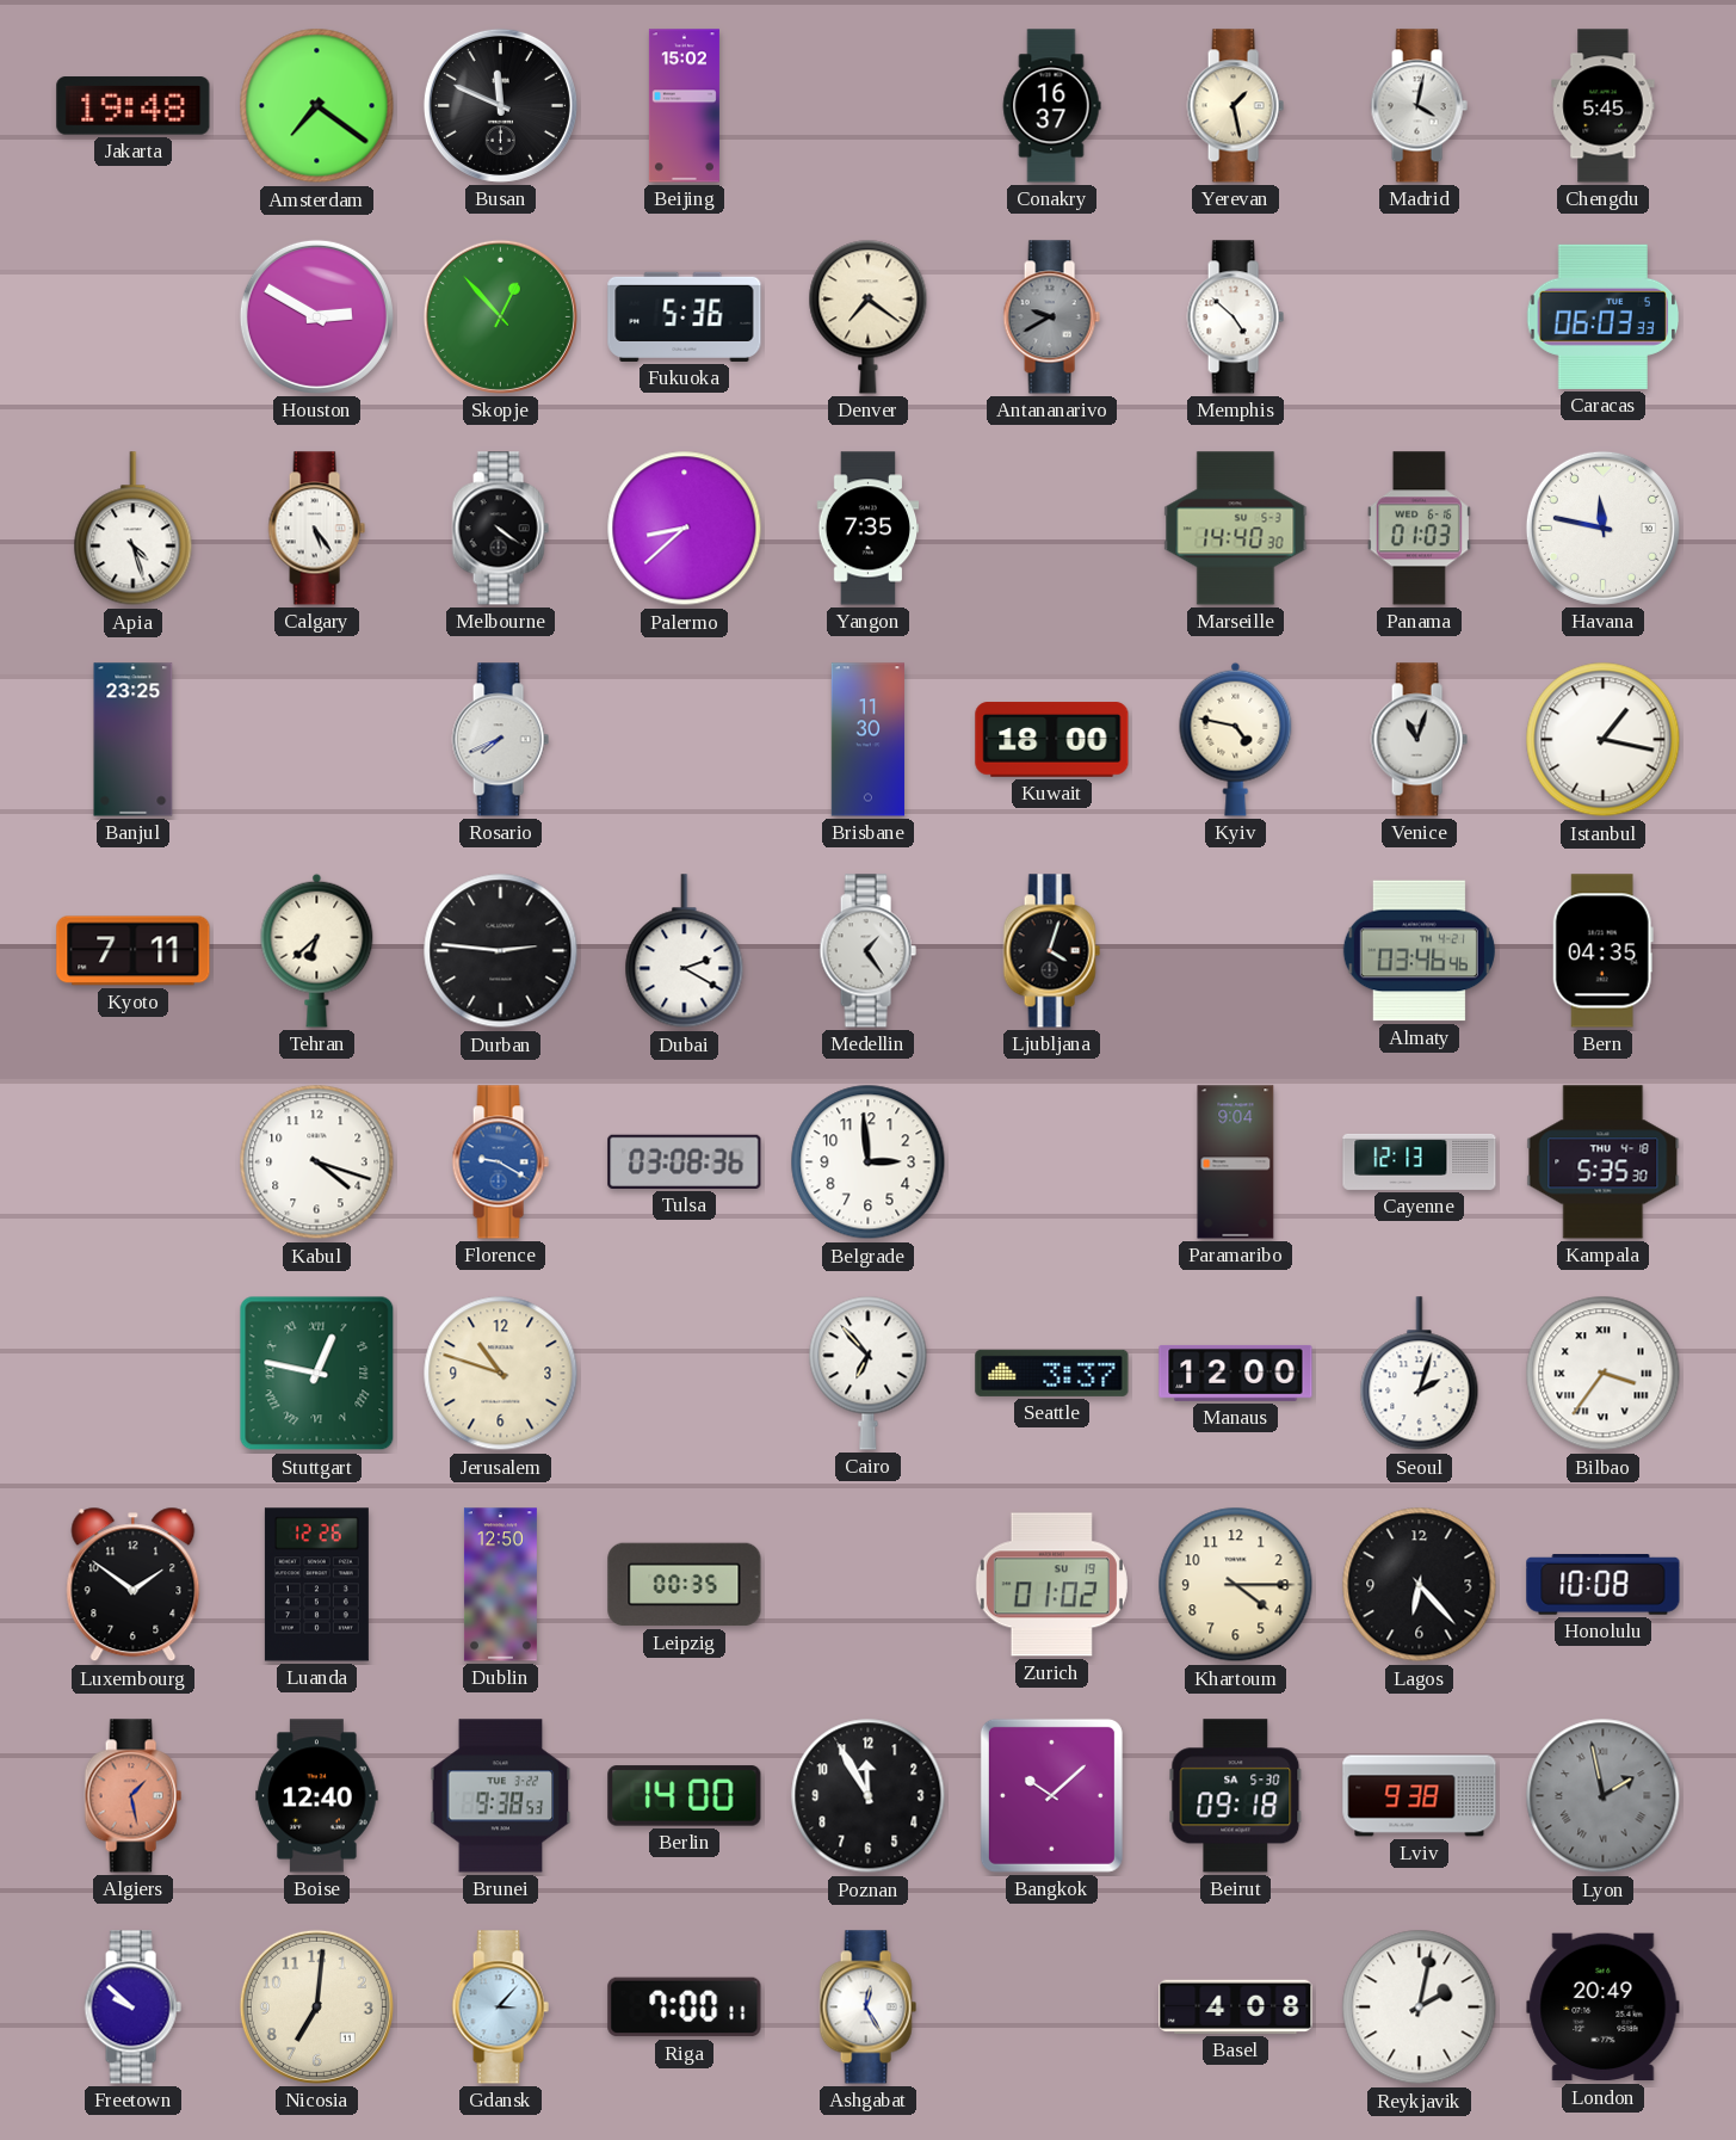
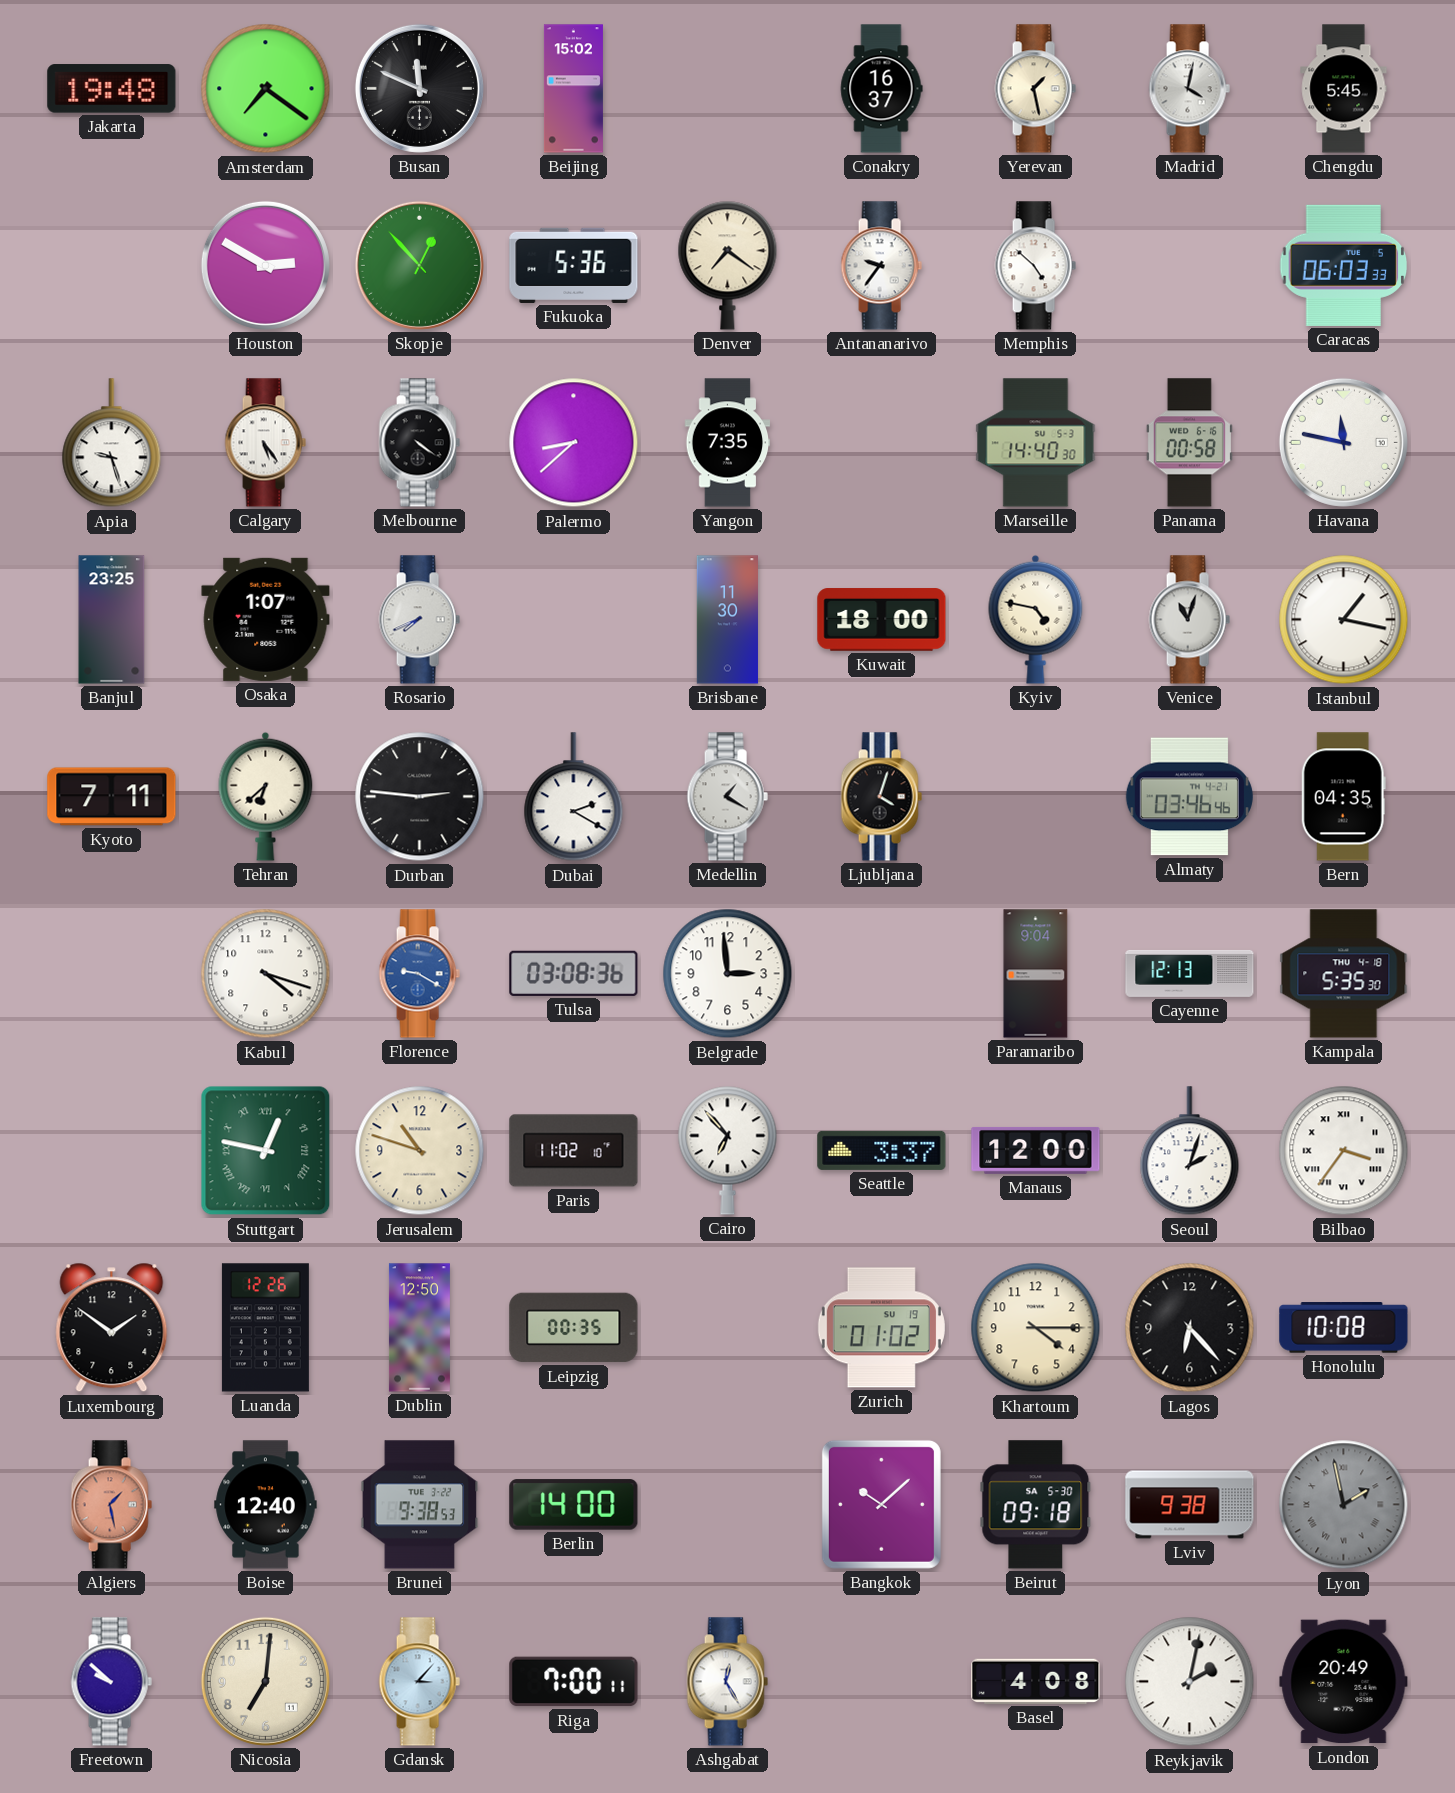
Antananarivo: 9:40 -> 9:36
Antananarivo dial: grey -> white
Apia: 4:27 -> 9:27
Panama: 01:03 -> 00:58
Osaka: none -> 1:07
Medellin: 1:24 -> 1:20
Paris: none -> 11:02
Poznan: 11:55 -> none
